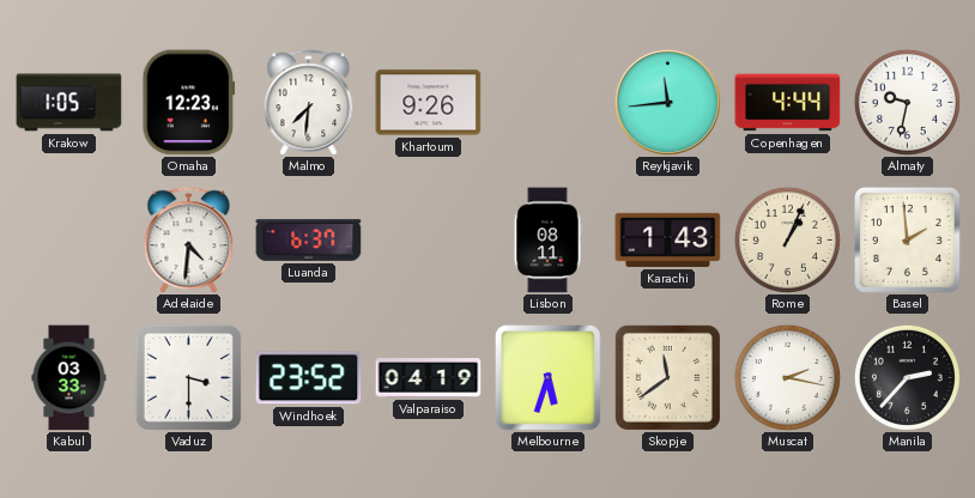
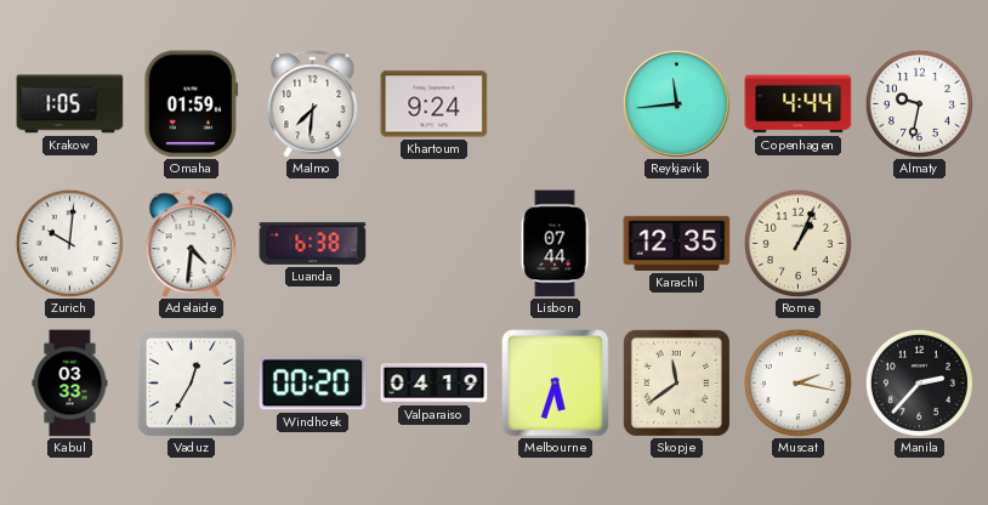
Omaha: 12:23 -> 01:59
Khartoum: 9:26 -> 9:24
Zurich: none -> 10:01
Luanda: 6:37 -> 6:38
Lisbon: 08:11 -> 07:44
Karachi: 1:43 -> 12:35
Basel: 1:59 -> none
Vaduz: 3:30 -> 12:35
Windhoek: 23:52 -> 00:20
